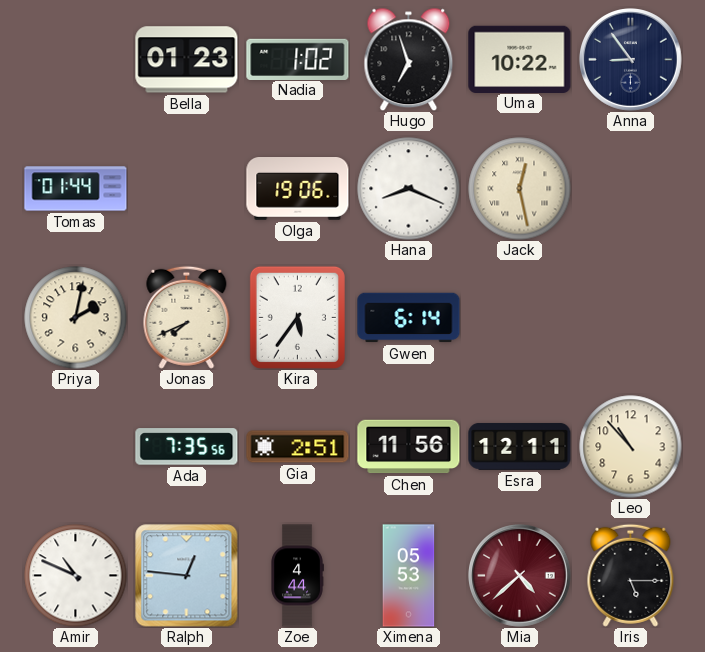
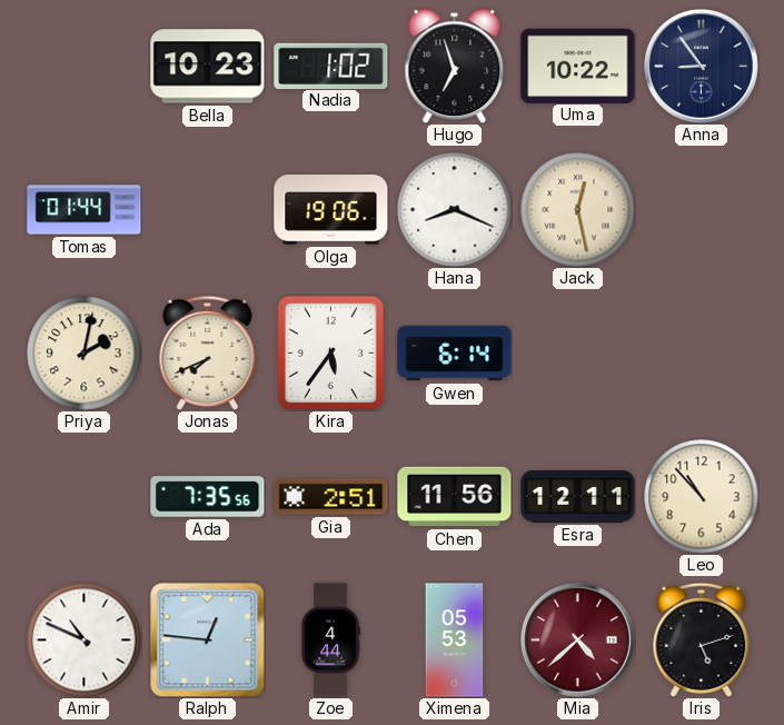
Bella: 01:23 -> 10:23
Iris: 5:15 -> 5:12
